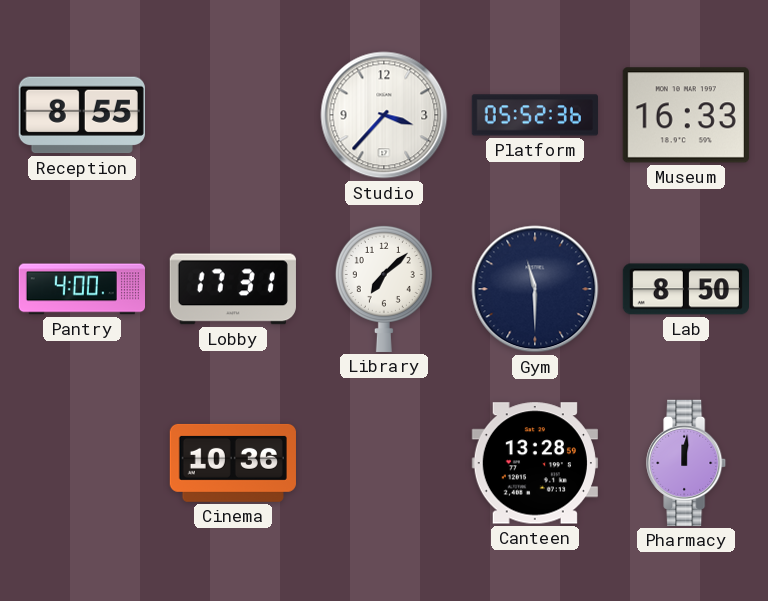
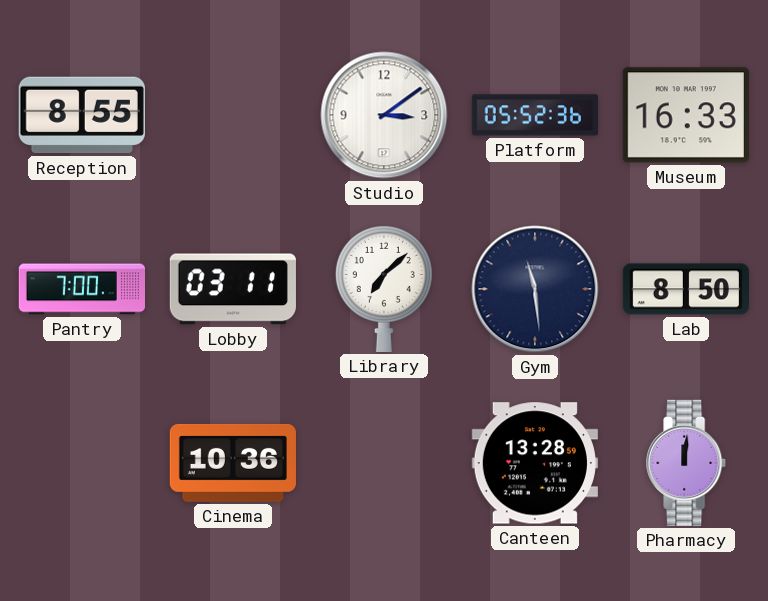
Studio: 3:37 -> 3:09
Pantry: 4:00 -> 7:00
Lobby: 17:31 -> 03:11
Gym: 11:30 -> 11:29
